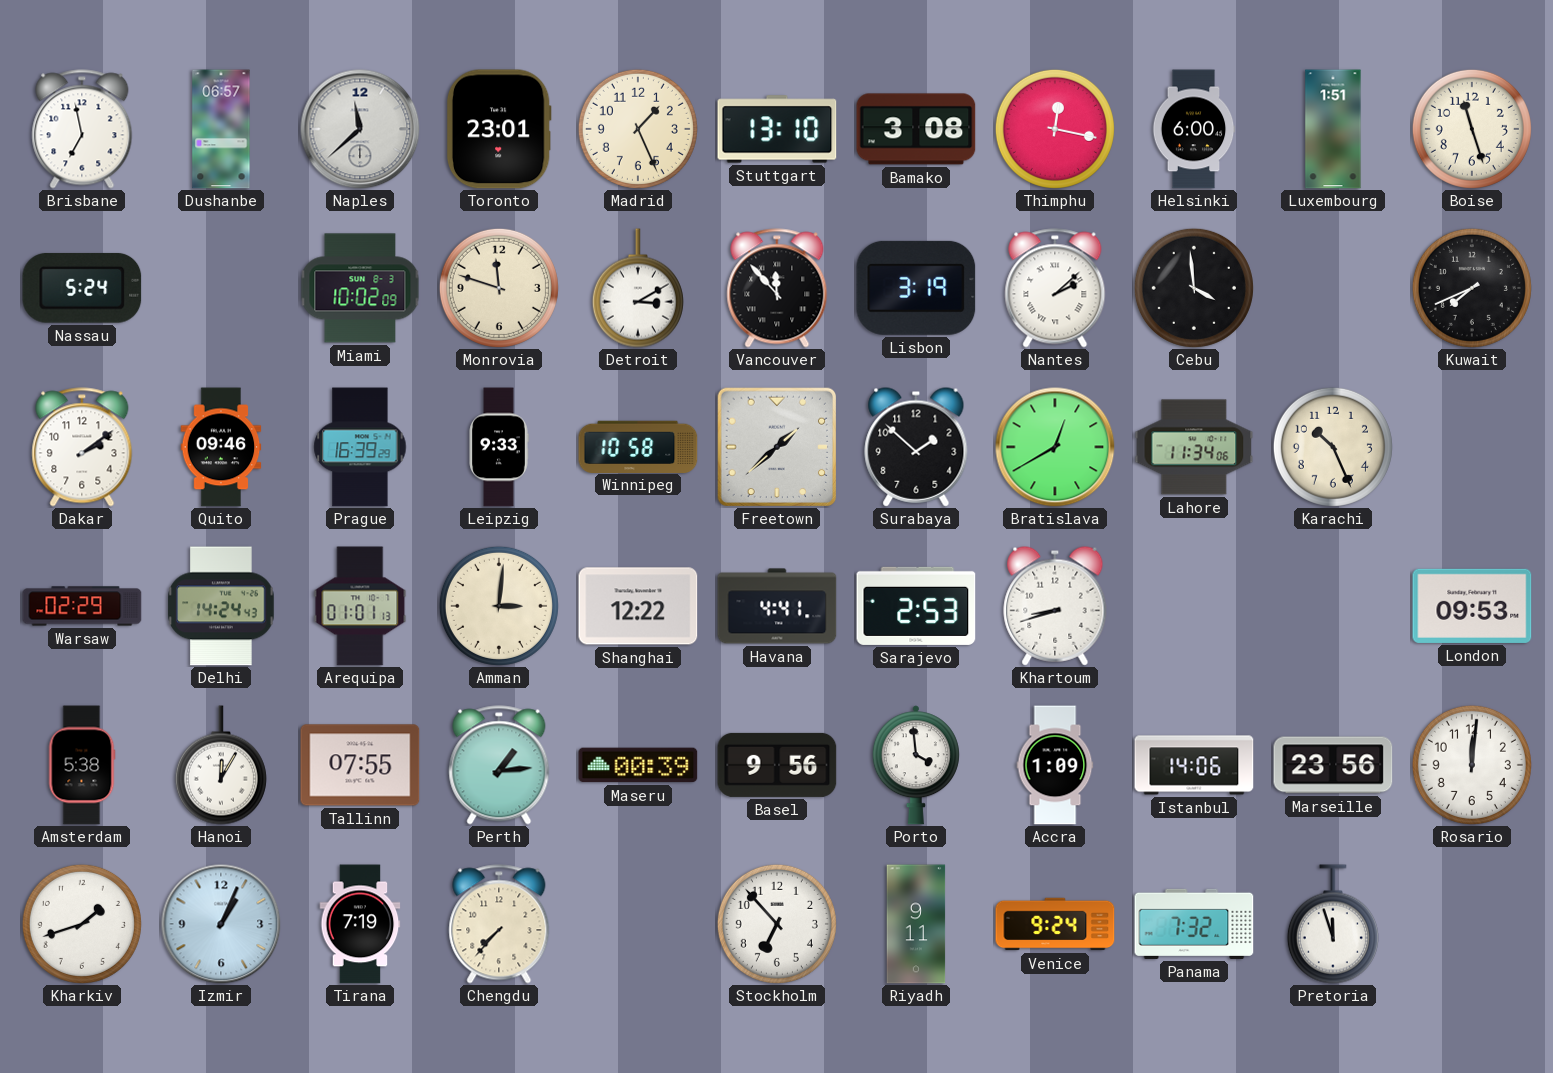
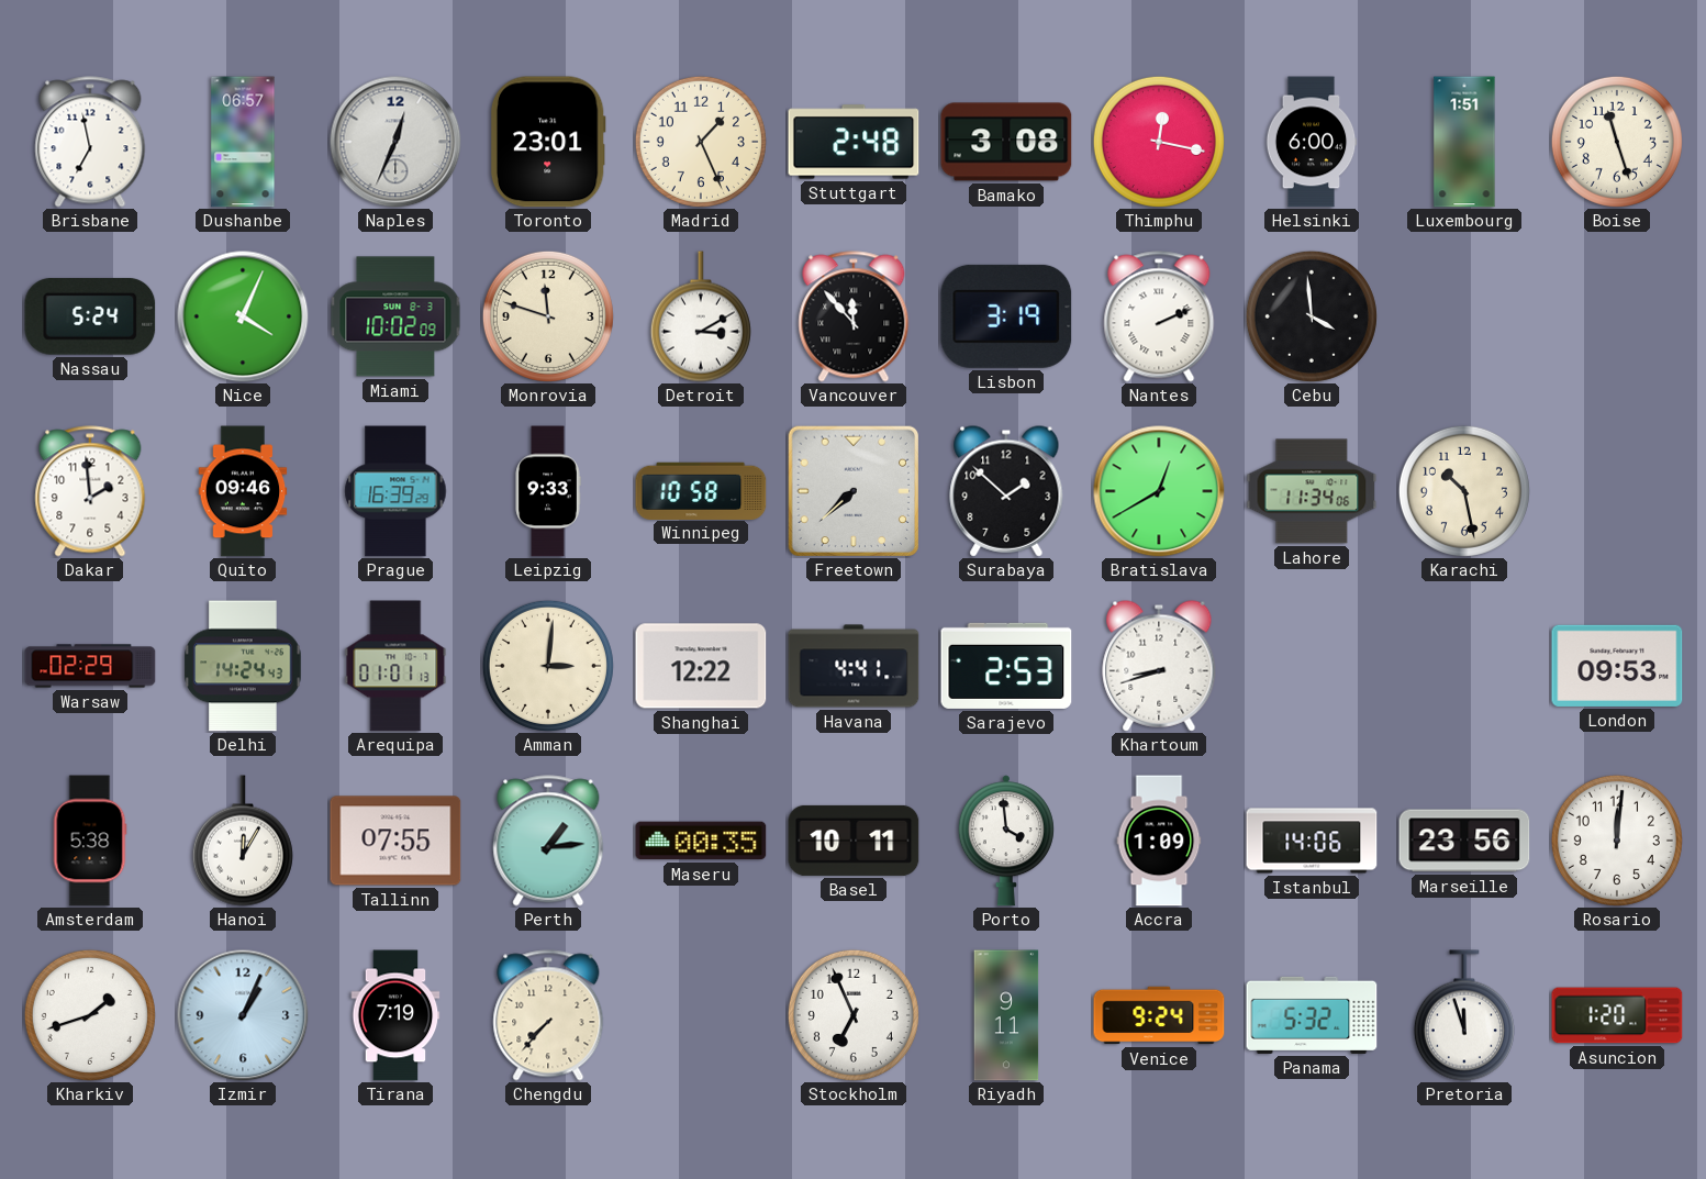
Naples: 11:38 -> 12:34
Stuttgart: 13:10 -> 2:48
Nice: none -> 4:04
Nantes: 2:08 -> 2:11
Kuwait: 7:41 -> none
Dakar: 2:09 -> 1:59
Freetown: 1:38 -> 7:38
Karachi: 10:26 -> 10:28
Maseru: 00:39 -> 00:35
Basel: 9:56 -> 10:11
Stockholm: 6:53 -> 6:56
Panama: 7:32 -> 5:32
Asuncion: none -> 1:20
